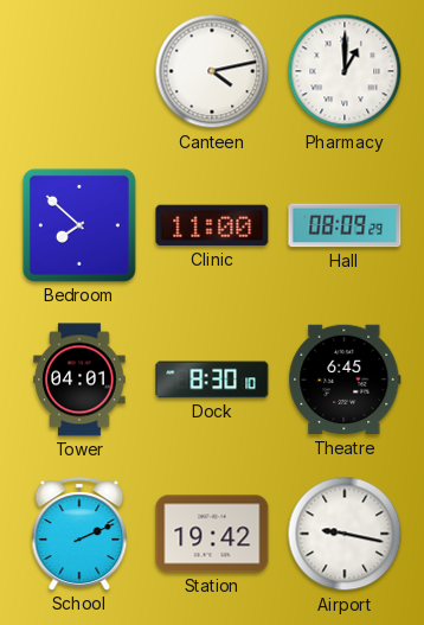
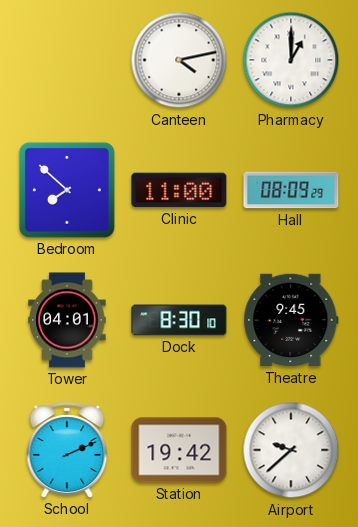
Theatre: 6:45 -> 9:45
Airport: 9:17 -> 9:38
